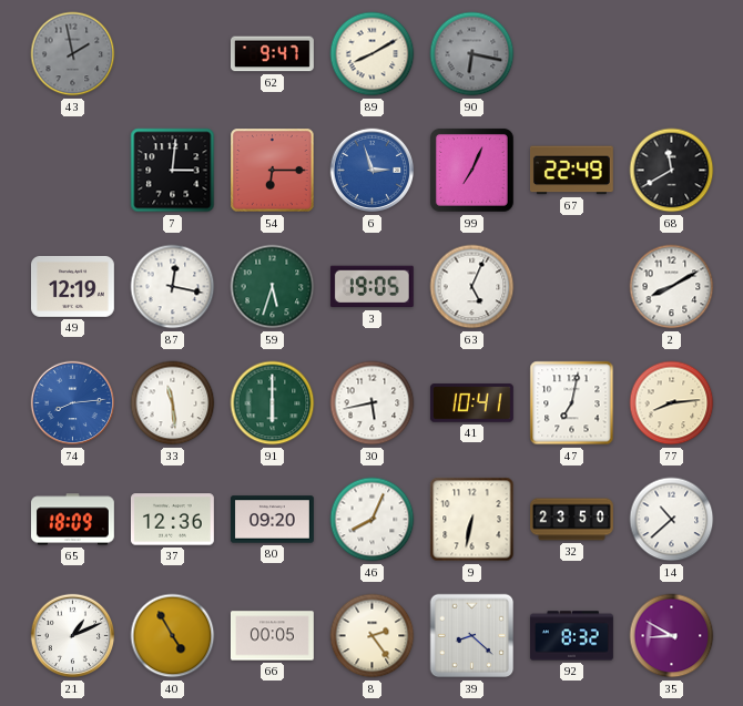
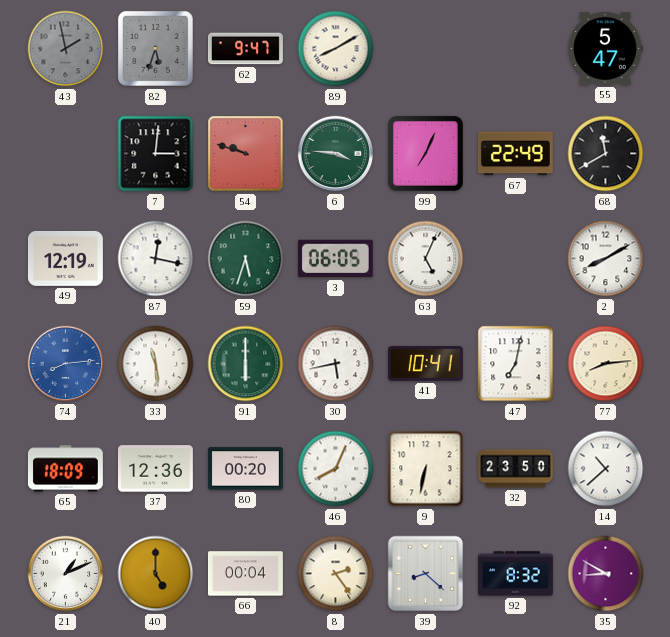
82: none -> 5:33
90: 6:17 -> none
55: none -> 5:47
54: 6:15 -> 9:48
6: 2:57 -> 3:46
6 dial: blue -> green
3: 19:05 -> 06:05
80: 09:20 -> 00:20
40: 4:55 -> 5:00
66: 00:05 -> 00:04
